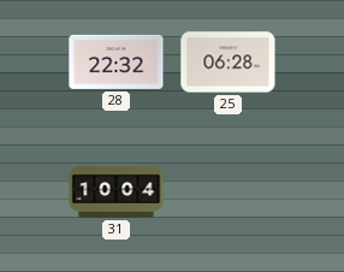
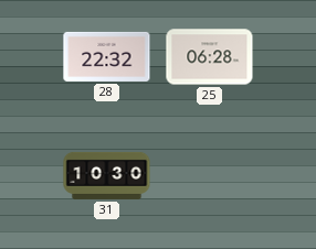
31: 10:04 -> 10:30
